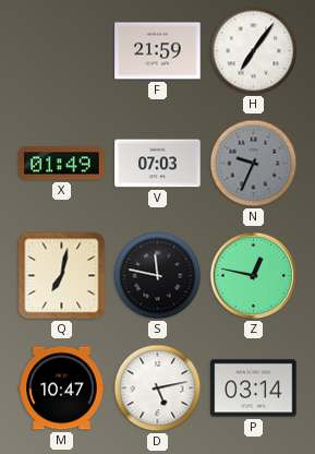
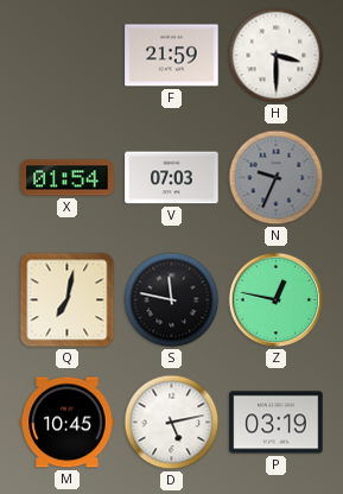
H: 7:06 -> 3:30
X: 01:49 -> 01:54
M: 10:47 -> 10:45
P: 03:14 -> 03:19
